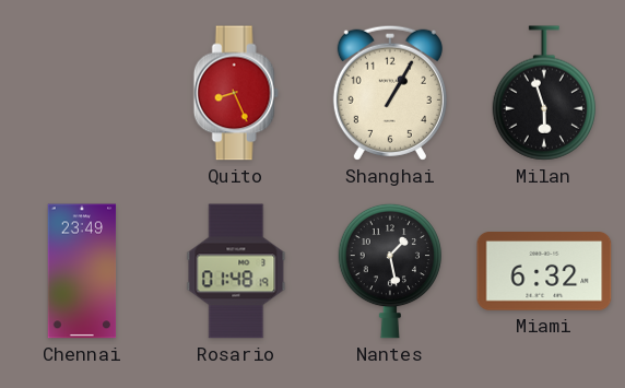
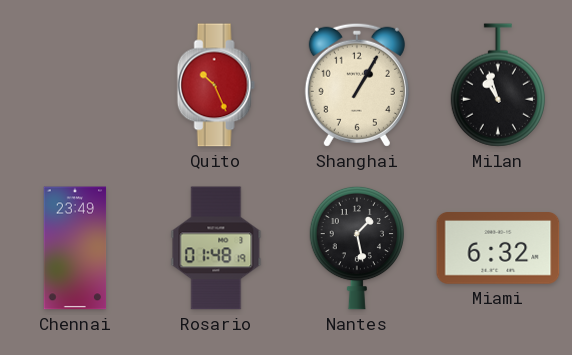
Quito: 8:26 -> 10:26
Milan: 5:57 -> 10:57
